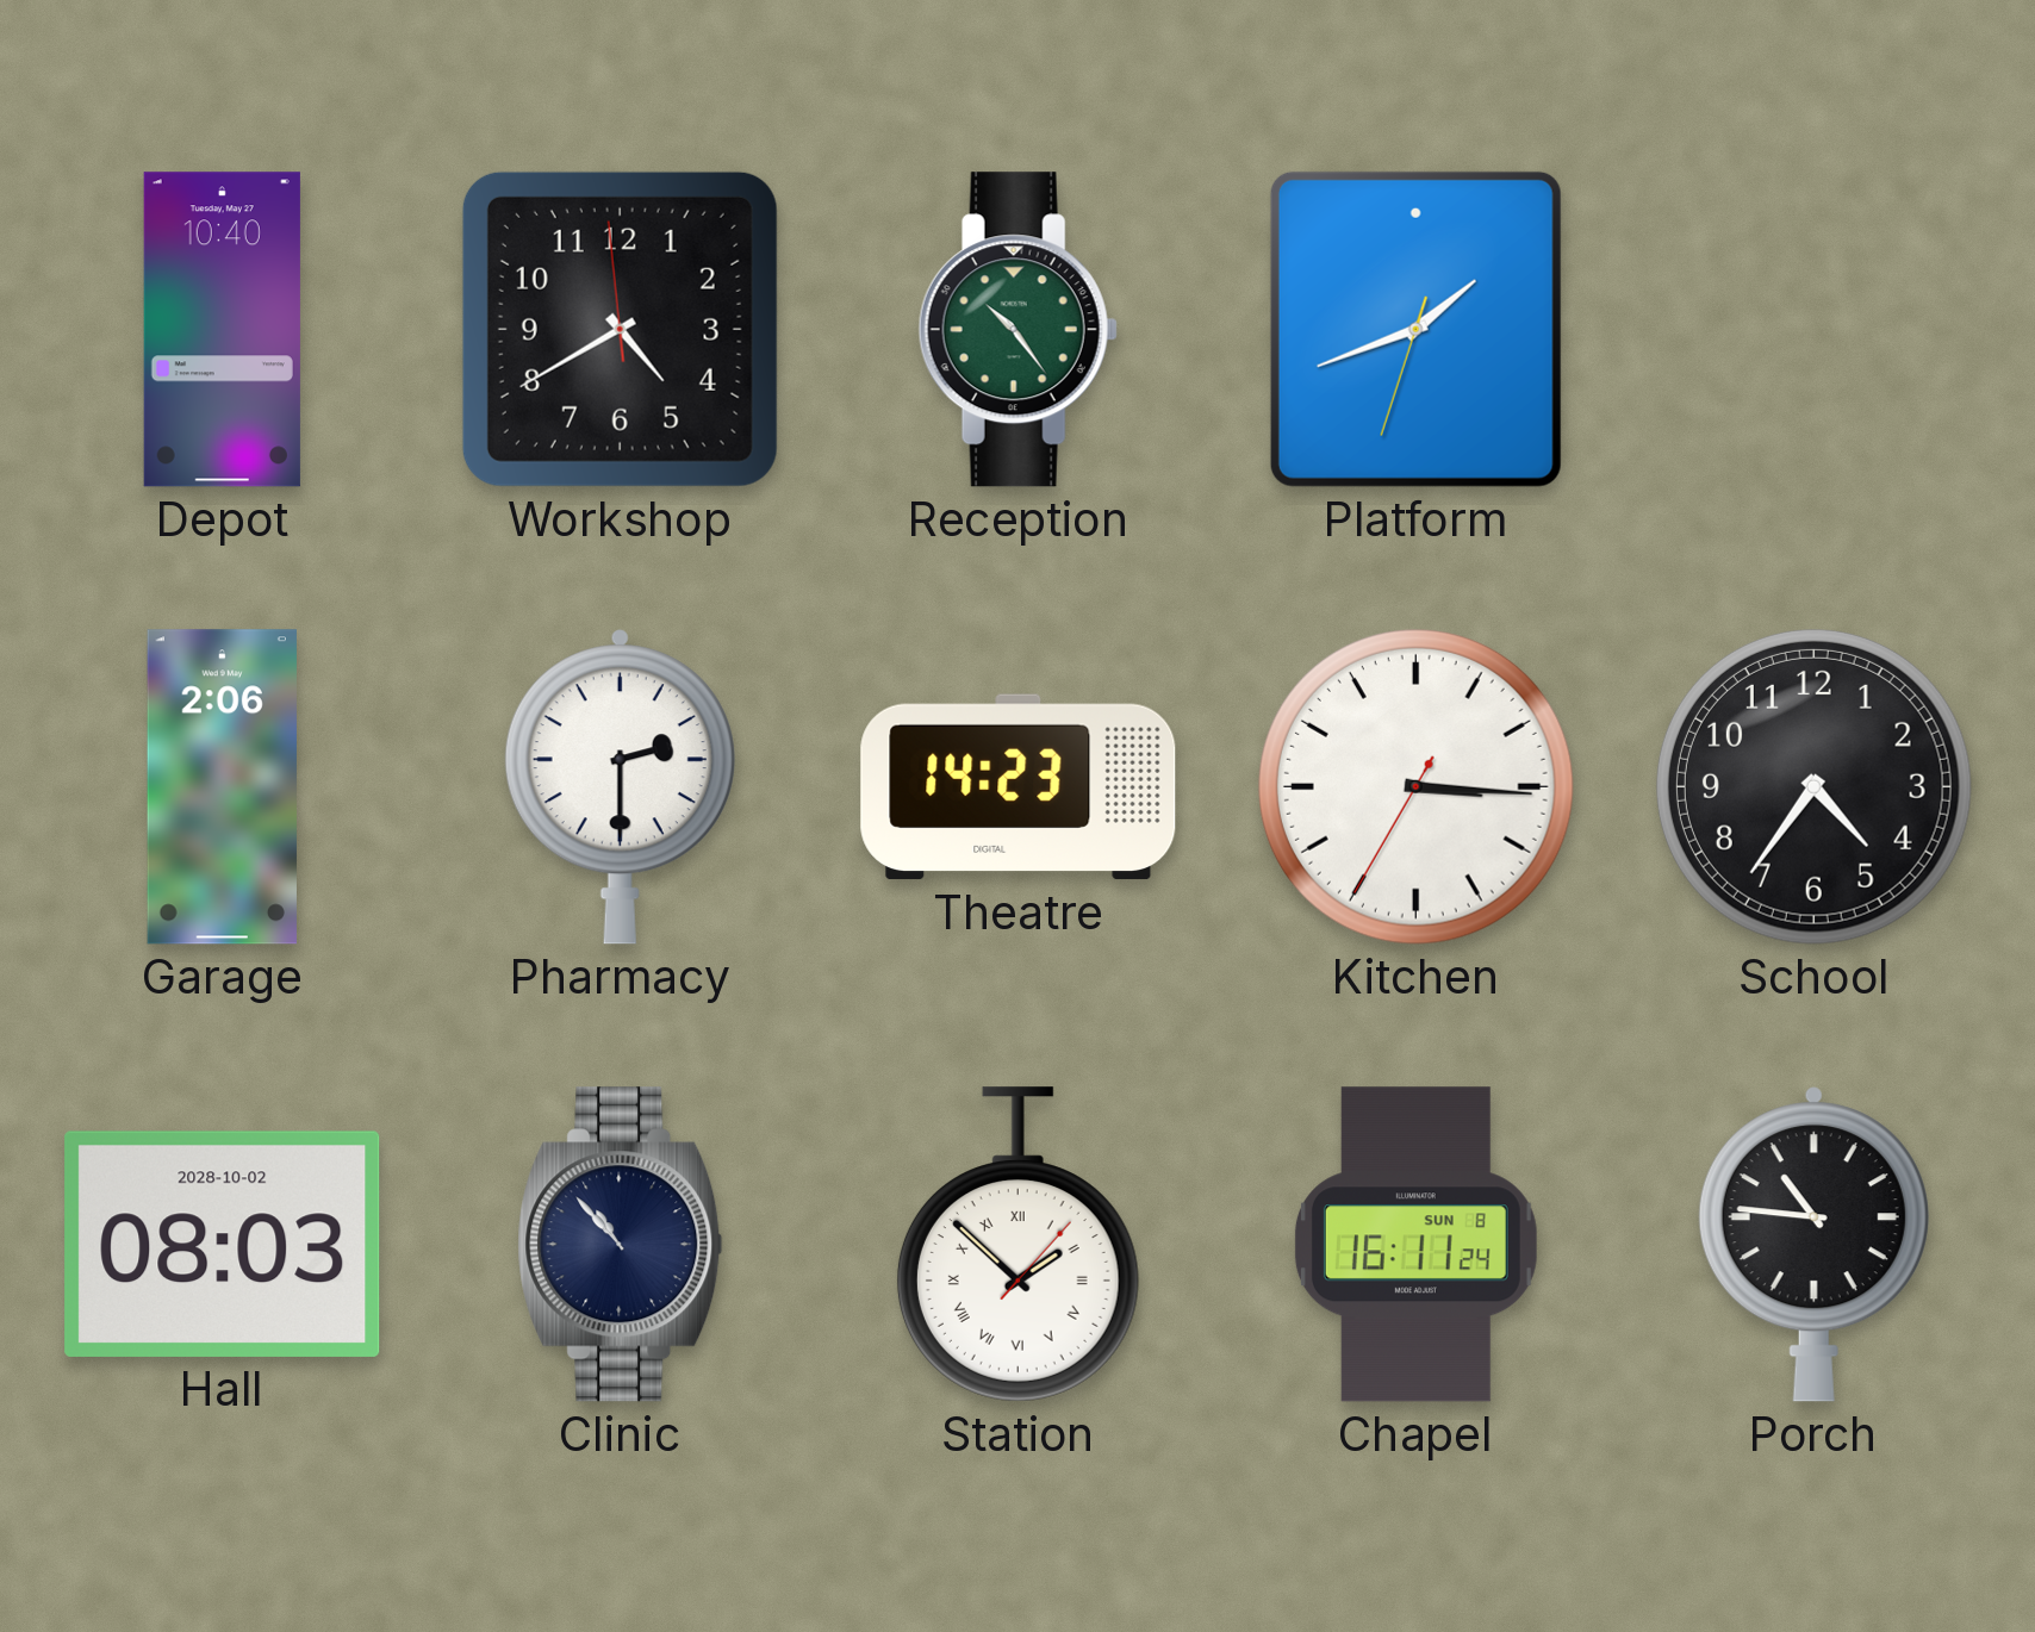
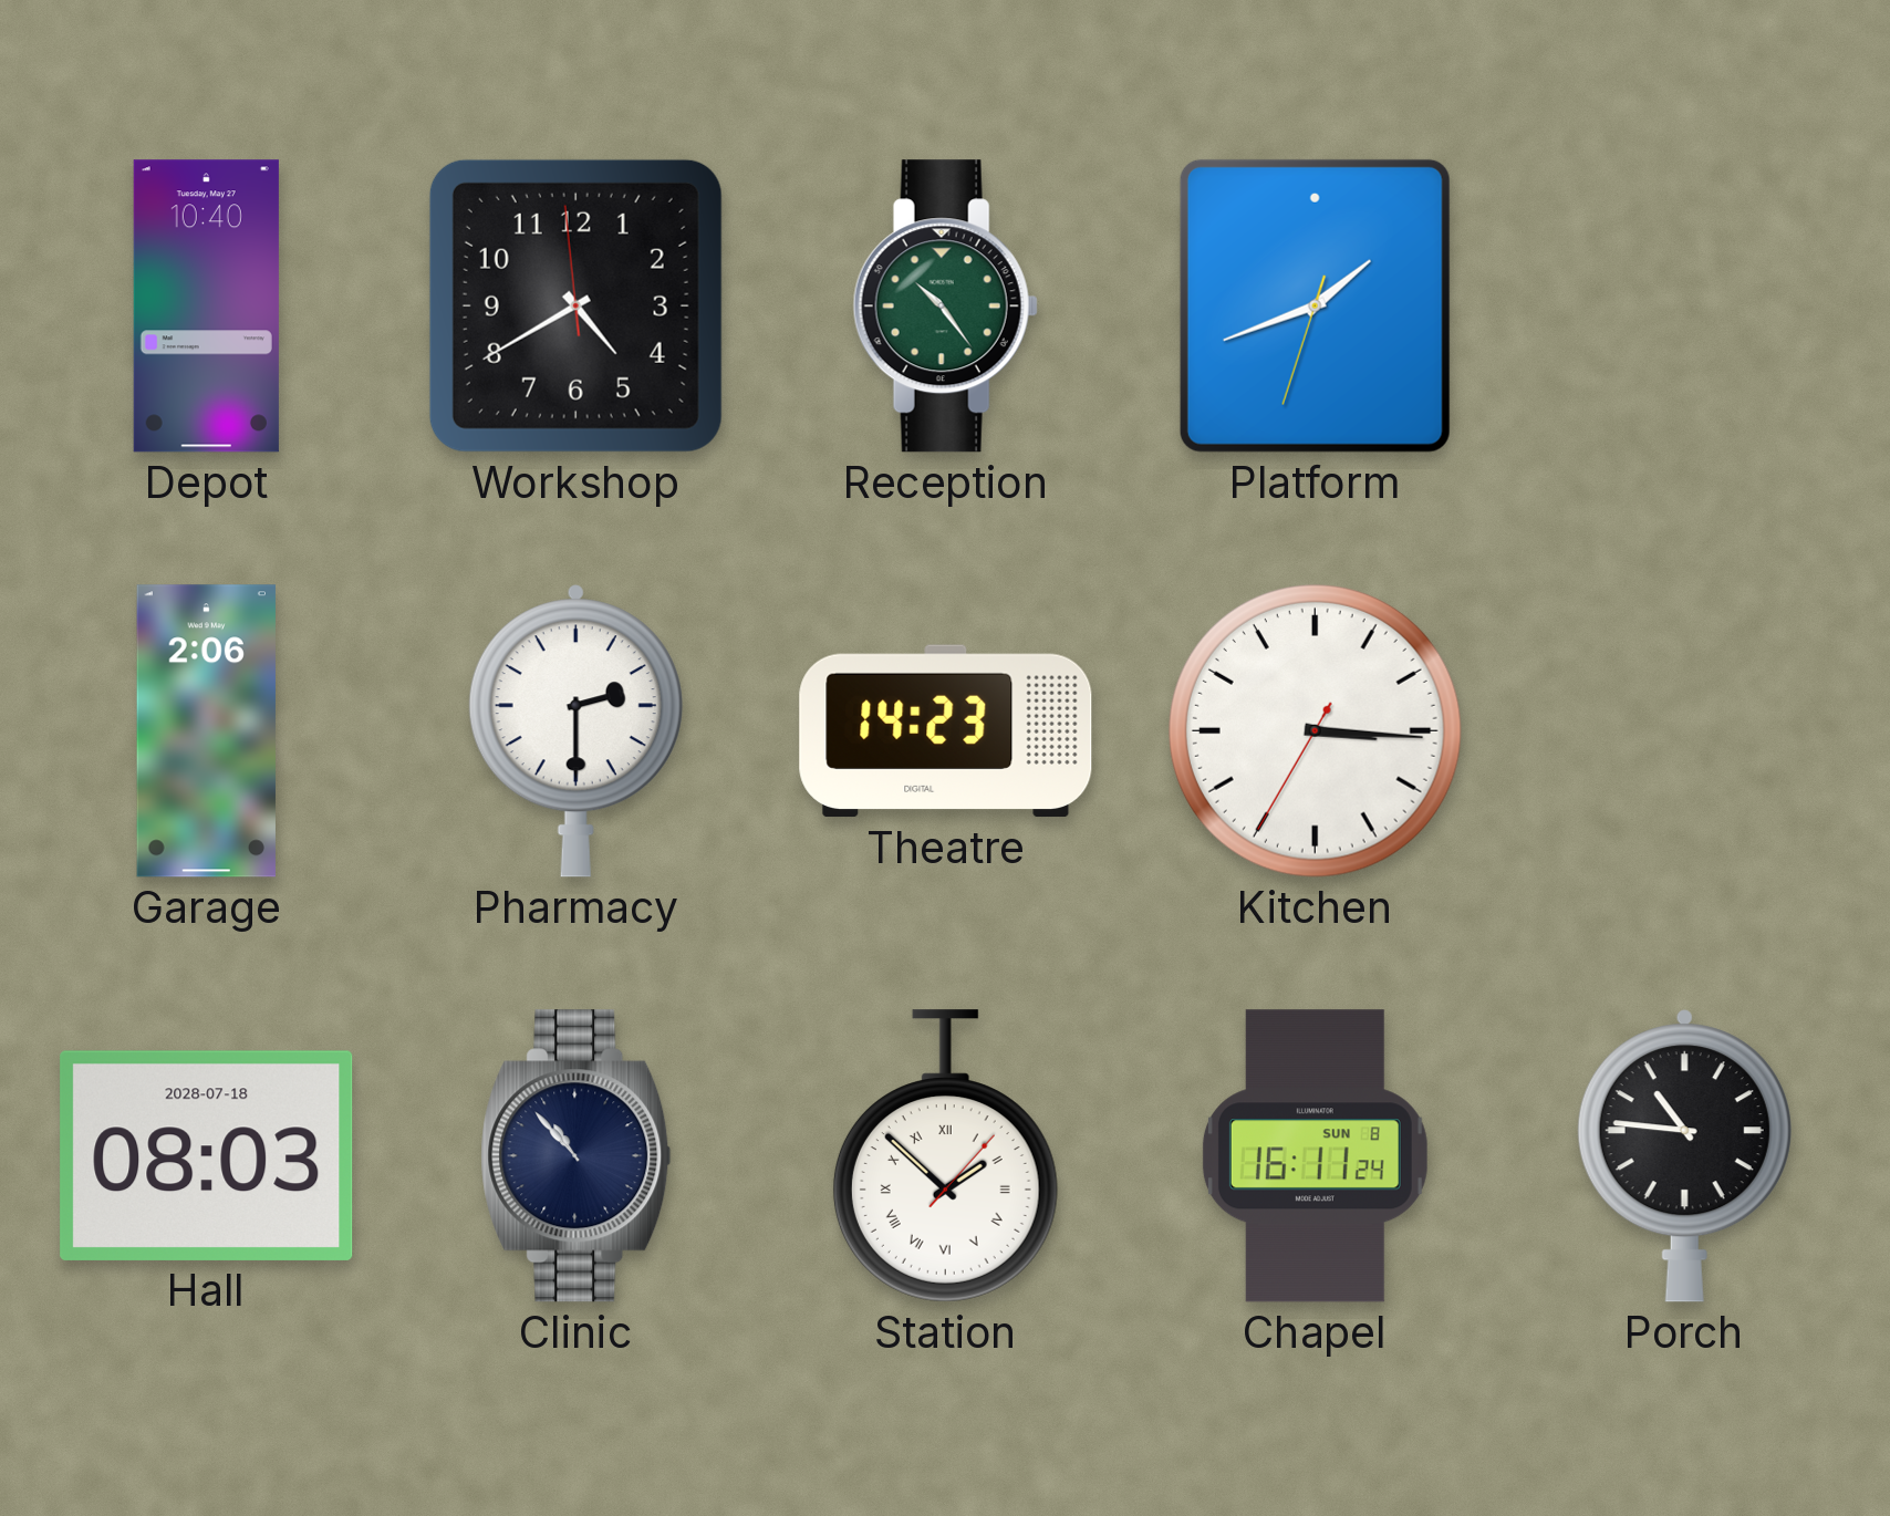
School: 4:36 -> none
Hall date: 2028-10-02 -> 2028-07-18
